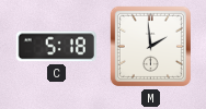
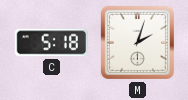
M: 1:59 -> 2:03
